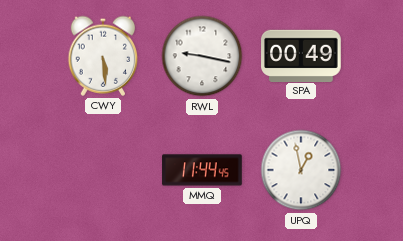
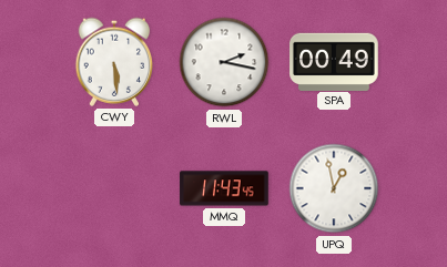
RWL: 9:17 -> 2:17
MMQ: 11:44 -> 11:43
